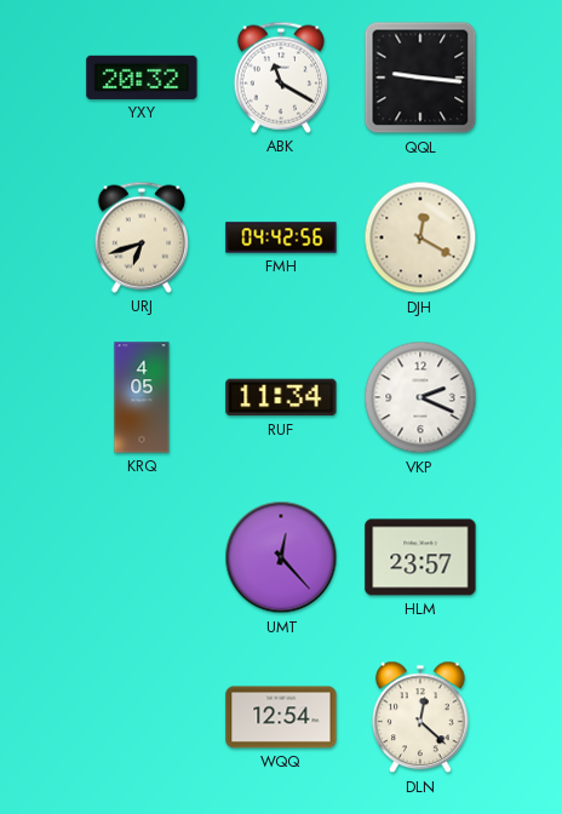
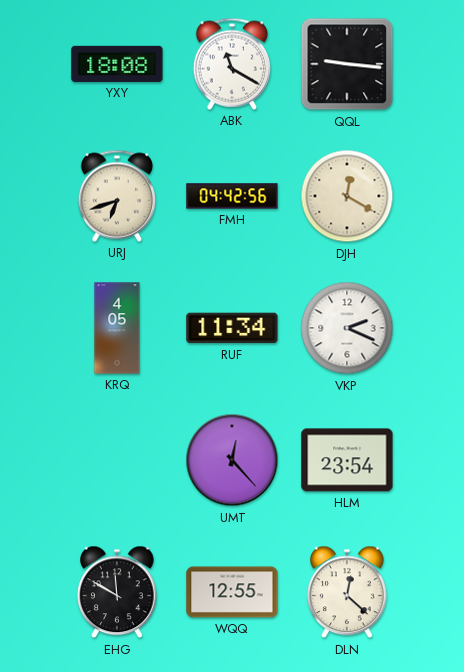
YXY: 20:32 -> 18:08
HLM: 23:57 -> 23:54
EHG: none -> 11:50
WQQ: 12:54 -> 12:55
